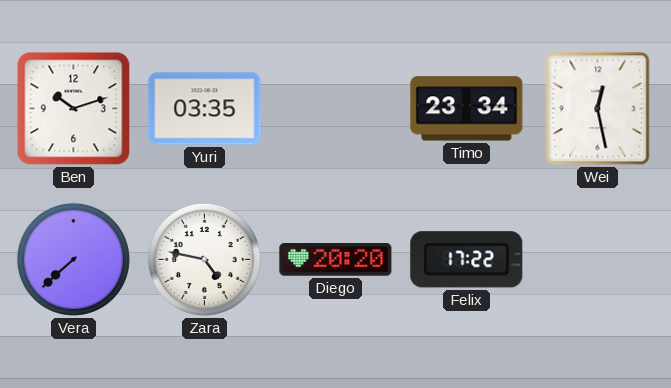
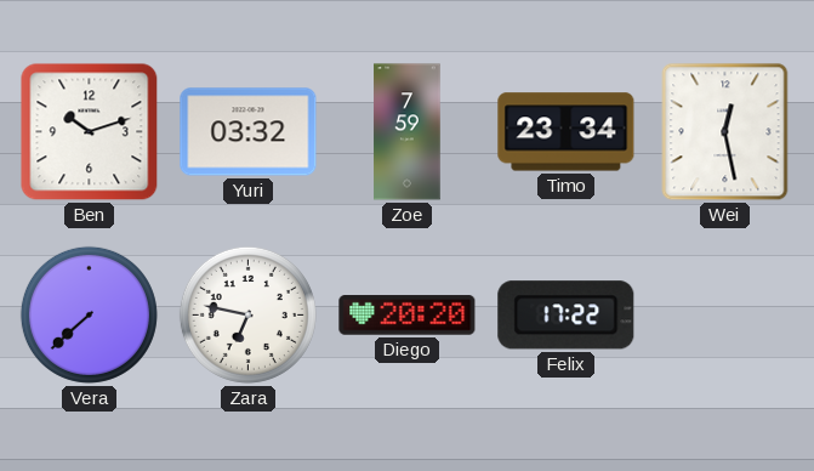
Yuri: 03:35 -> 03:32
Zoe: none -> 7:59
Zara: 4:47 -> 6:47
